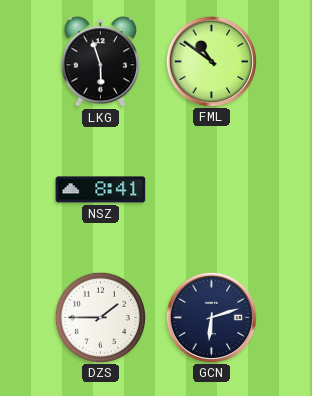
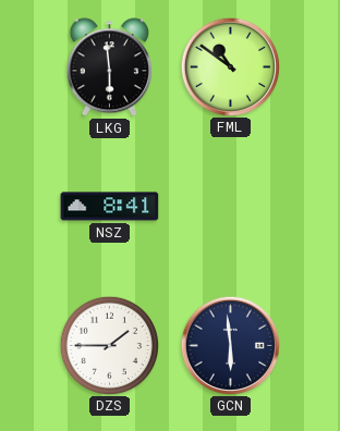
LKG: 5:57 -> 5:59
GCN: 6:12 -> 5:59
